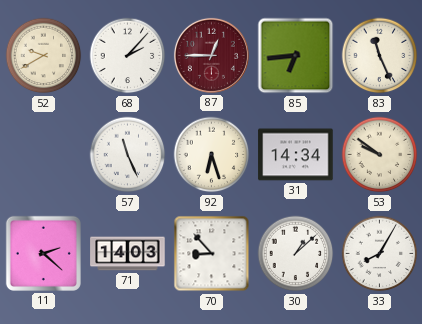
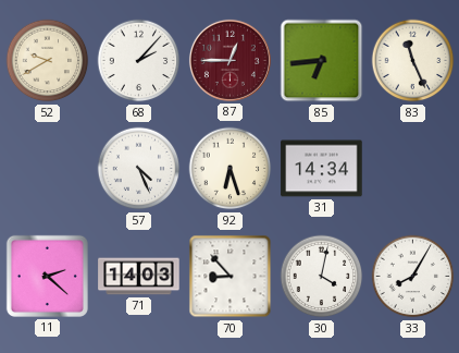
57: 11:26 -> 4:26
53: 9:51 -> none
30: 1:08 -> 4:02
